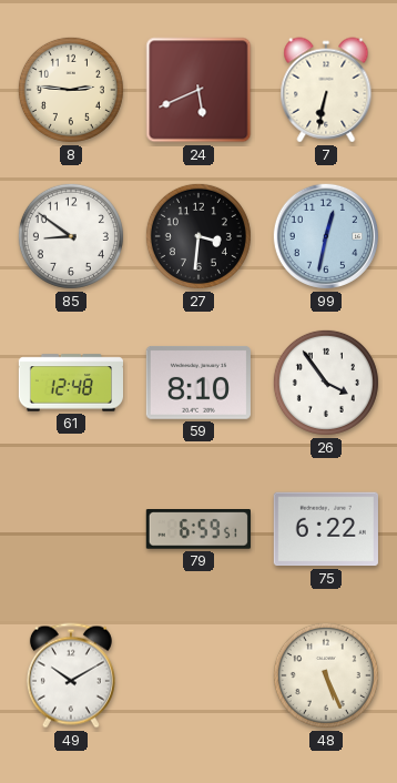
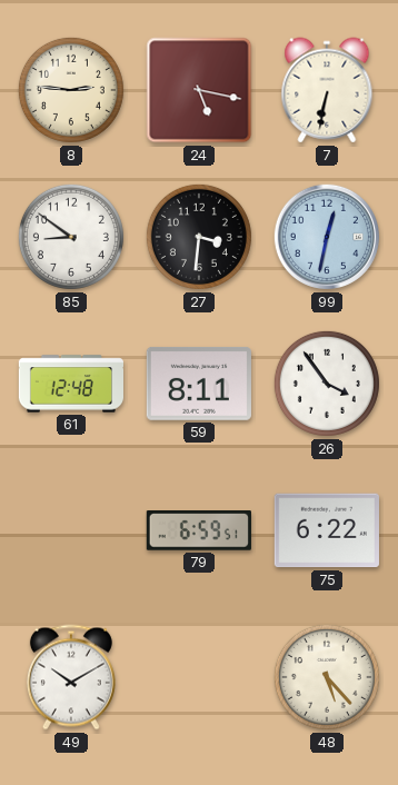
24: 5:41 -> 5:17
59: 8:10 -> 8:11
48: 5:26 -> 5:23
